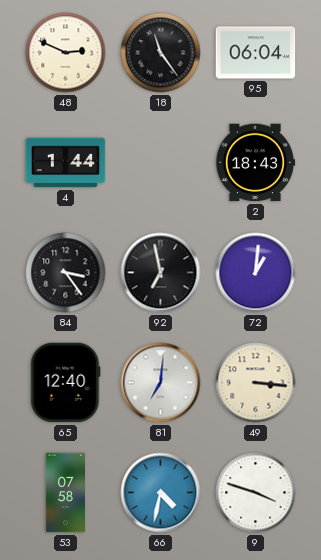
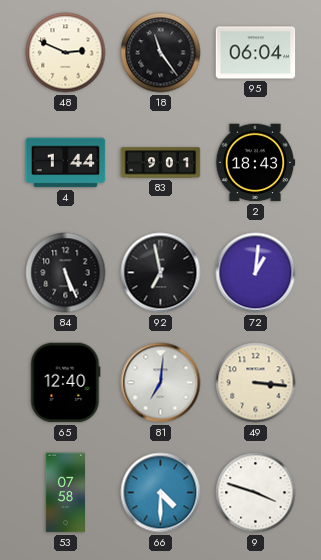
83: none -> 9:01
84: 3:24 -> 5:26
66: 4:32 -> 4:30
